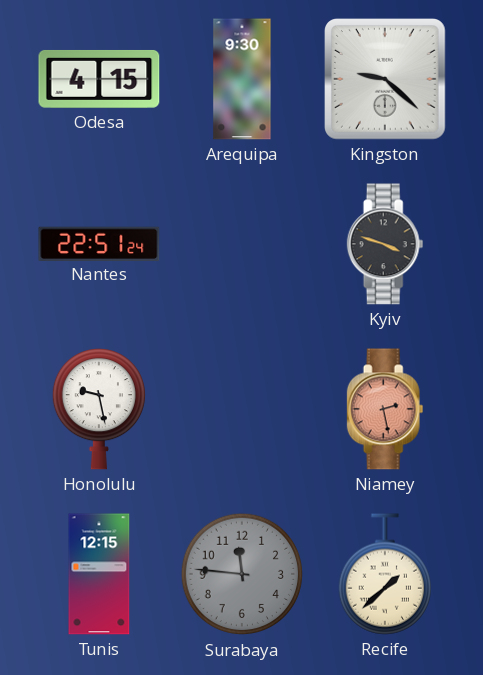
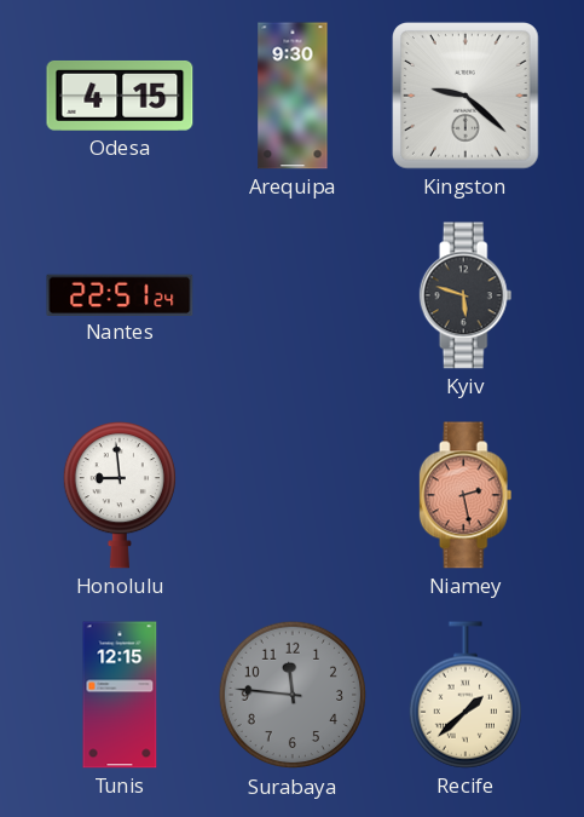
Kyiv: 3:48 -> 5:48
Honolulu: 9:28 -> 8:59
